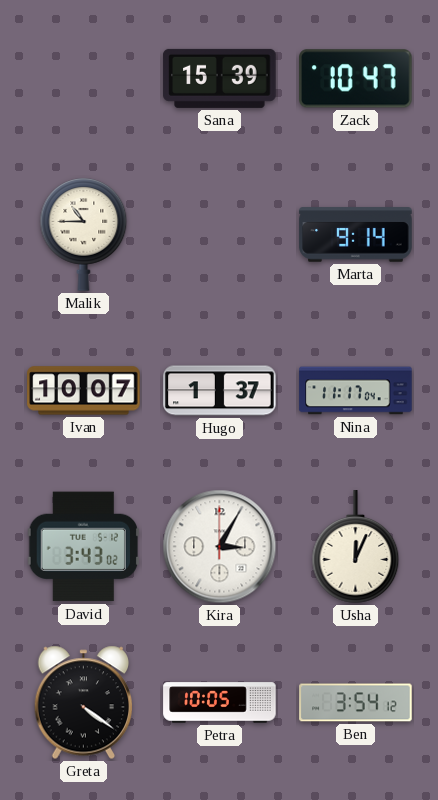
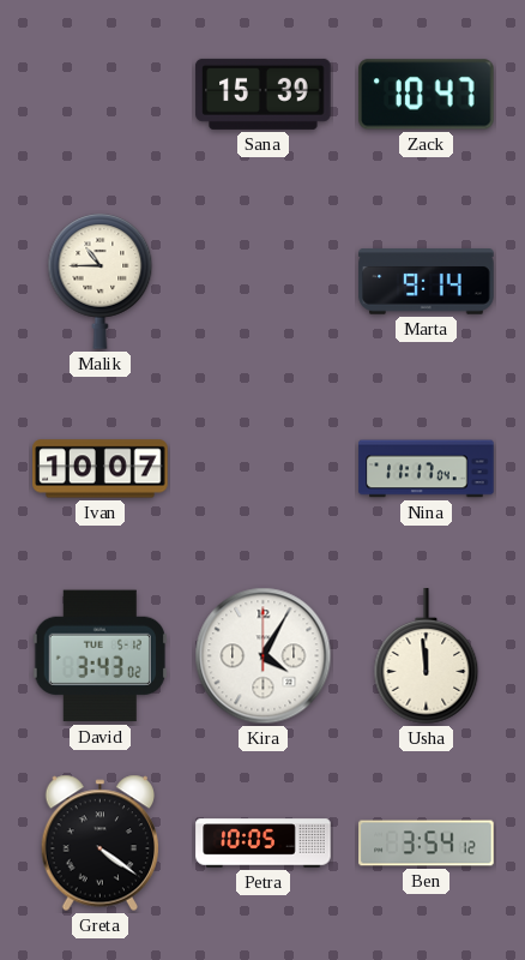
Hugo: 1:37 -> none
Kira: 3:05 -> 4:05
Usha: 12:04 -> 11:59
